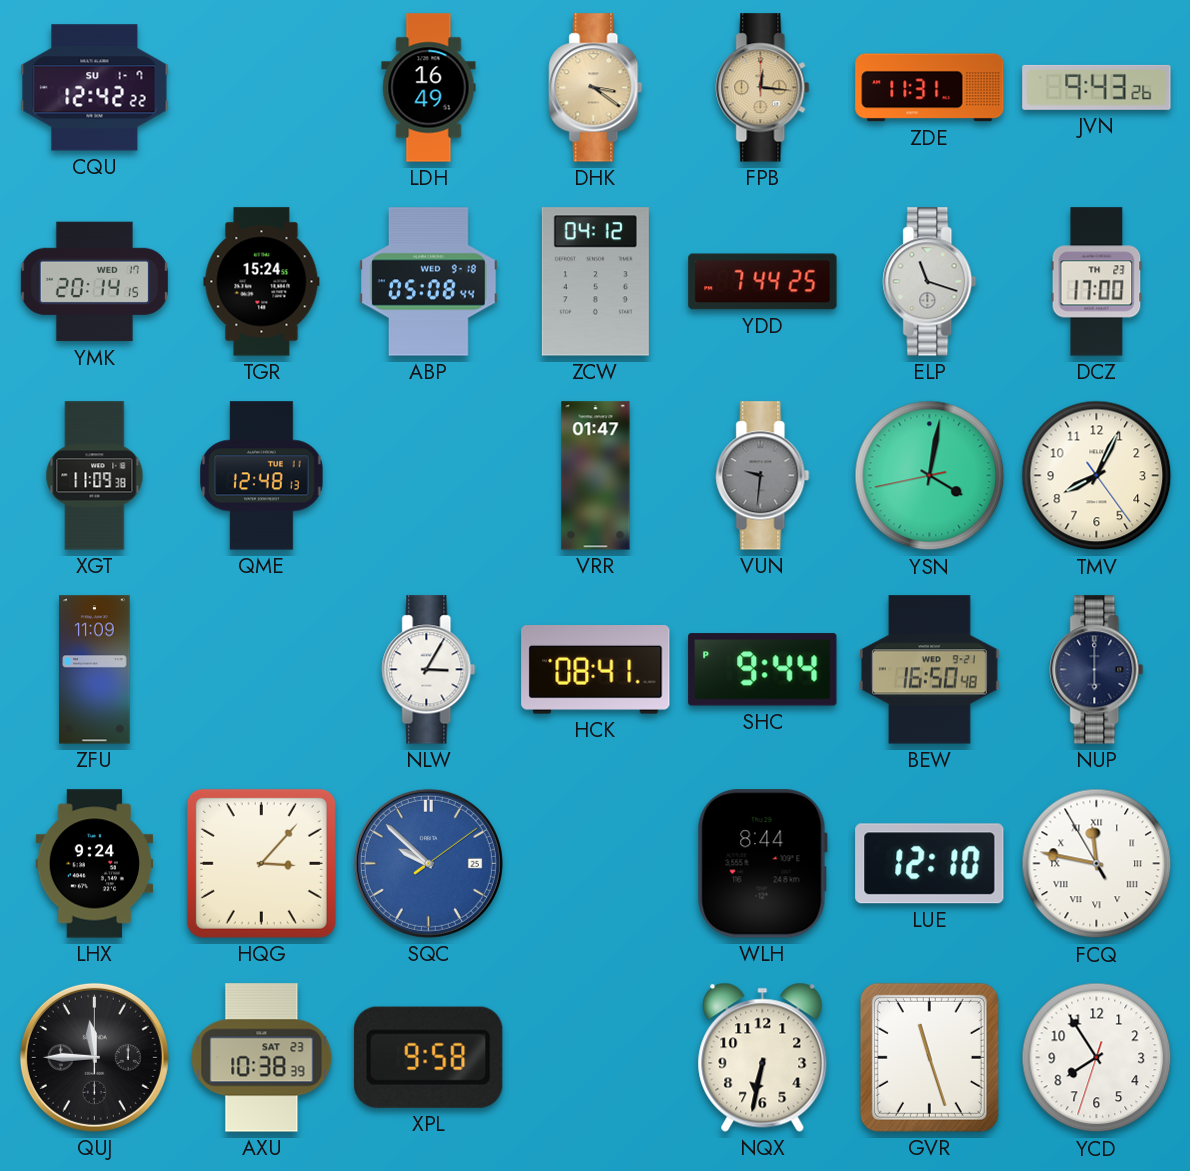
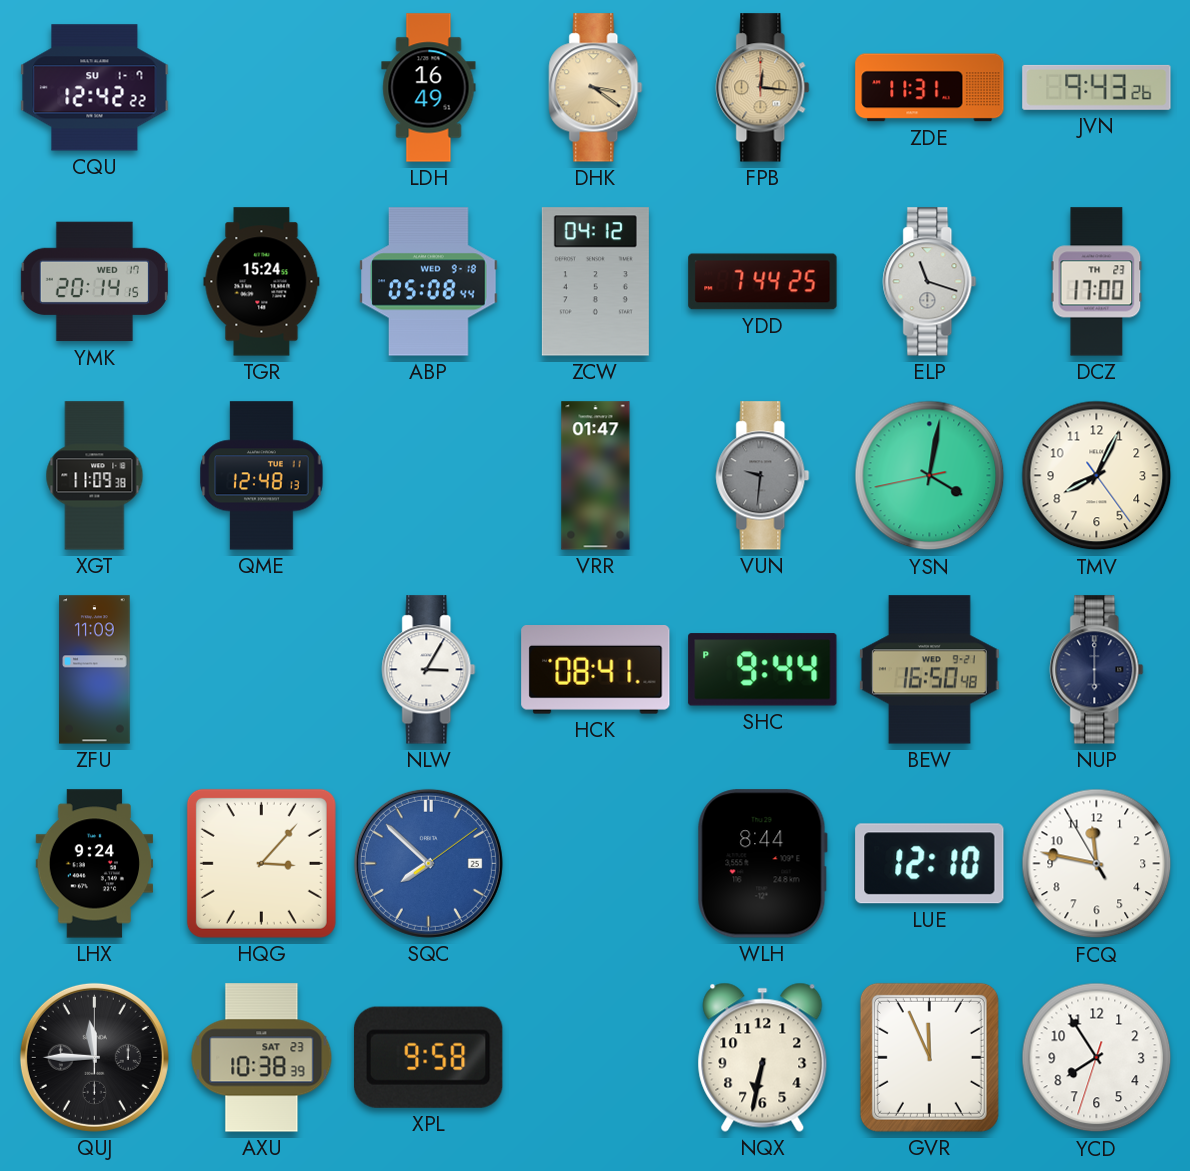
SQC: 9:52 -> 7:52
FCQ numerals: Roman -> Arabic
GVR: 11:27 -> 11:56
